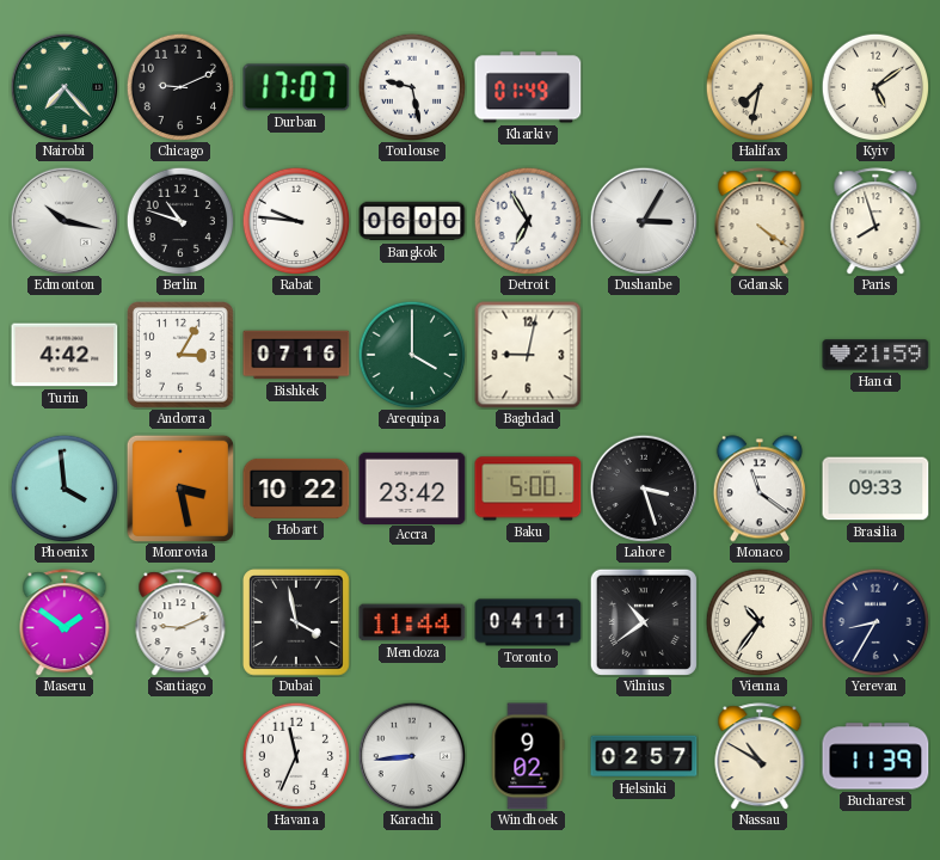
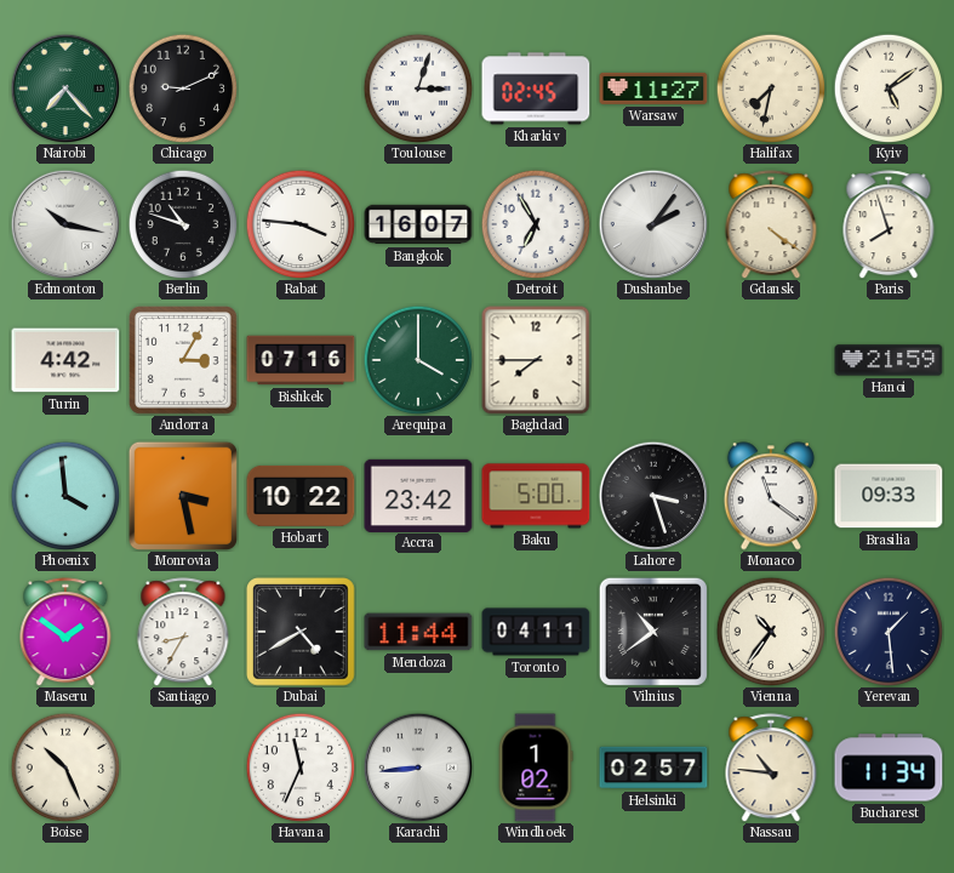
Durban: 17:07 -> none
Toulouse: 9:28 -> 3:03
Kharkiv: 01:49 -> 02:45
Warsaw: none -> 11:27
Rabat: 9:46 -> 3:46
Bangkok: 06:00 -> 16:07
Dushanbe: 3:05 -> 2:06
Baghdad: 9:02 -> 7:45
Santiago: 9:11 -> 8:35
Dubai: 3:58 -> 4:40
Yerevan: 8:35 -> 1:29
Boise: none -> 10:26
Windhoek: 9:02 -> 1:02
Nassau: 10:50 -> 10:46
Bucharest: 11:39 -> 11:34
